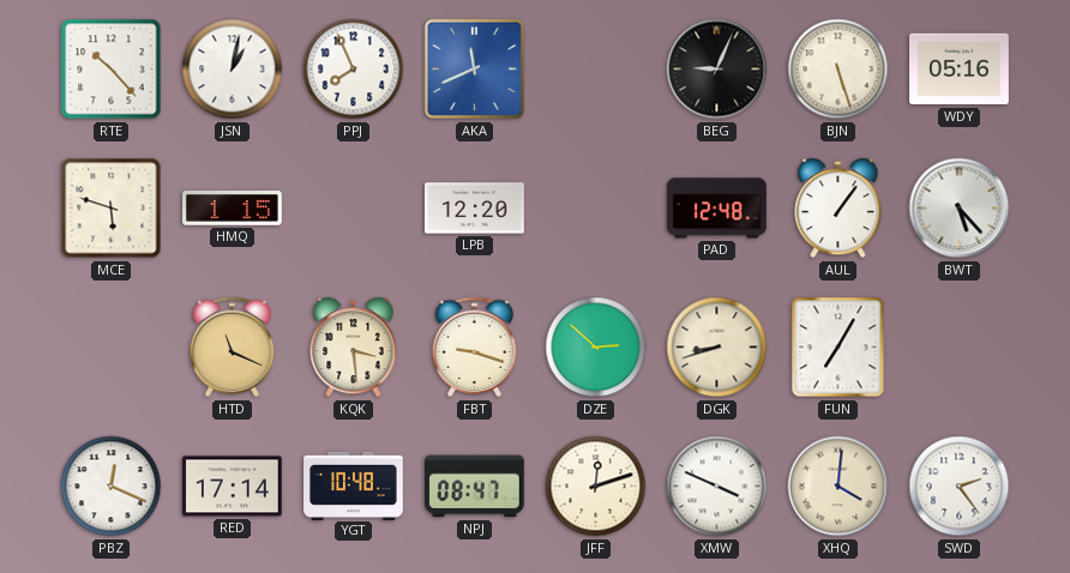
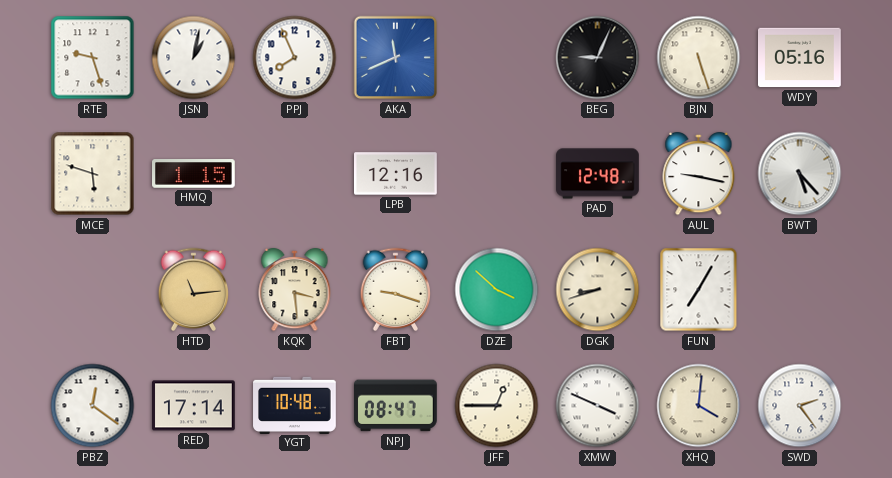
RTE: 10:23 -> 9:27
LPB: 12:20 -> 12:16
AUL: 1:06 -> 9:17
HTD: 11:19 -> 11:14
DZE: 2:52 -> 3:52
PBZ: 12:19 -> 12:21
JFF: 12:12 -> 12:45
